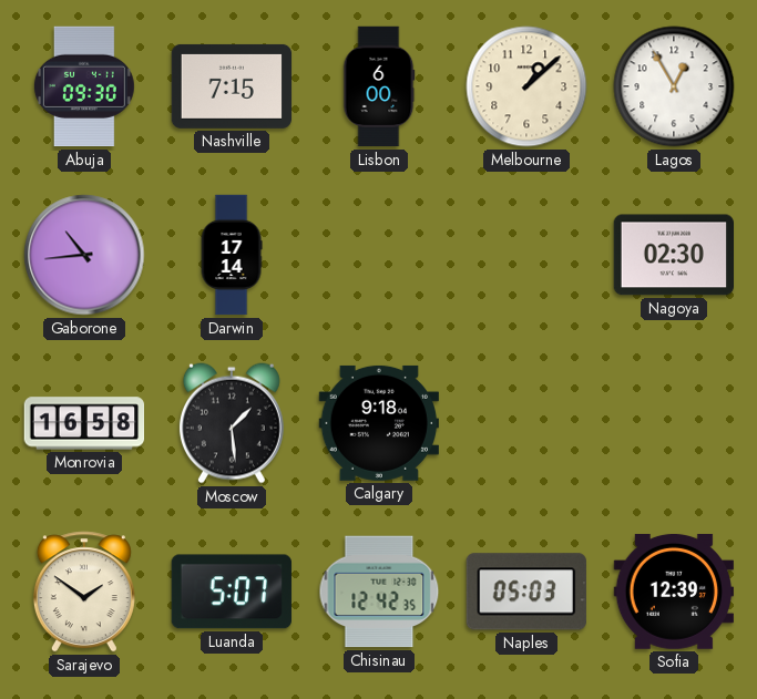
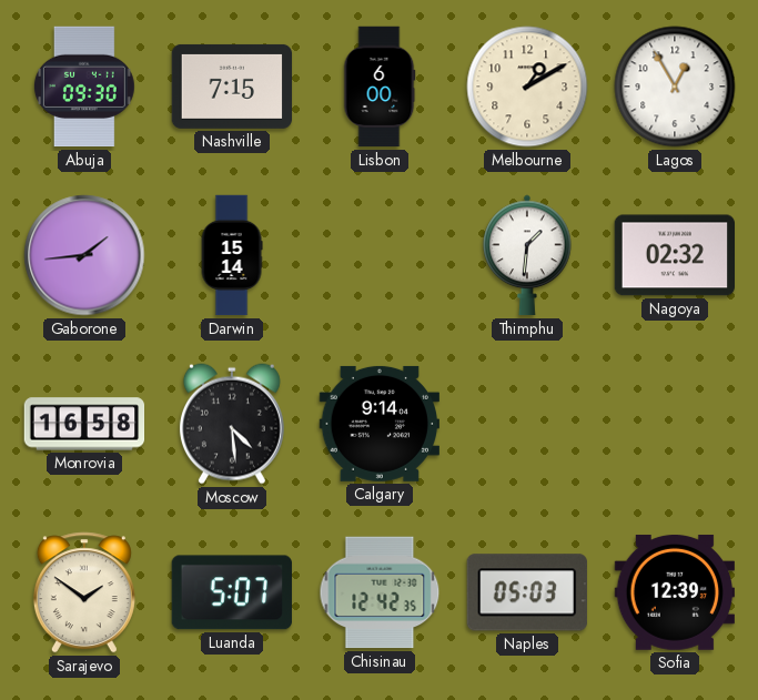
Melbourne: 1:08 -> 1:10
Gaborone: 10:44 -> 1:44
Darwin: 17:14 -> 15:14
Thimphu: none -> 1:31
Nagoya: 02:30 -> 02:32
Moscow: 1:29 -> 4:29
Calgary: 9:18 -> 9:14
